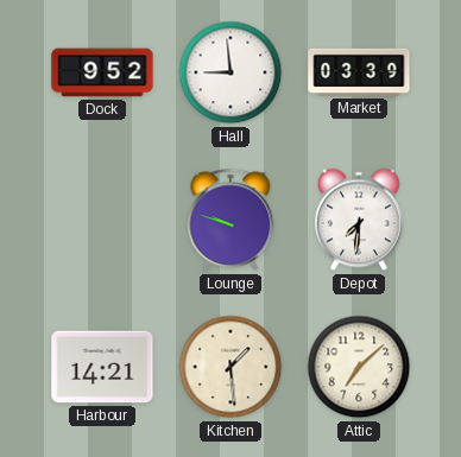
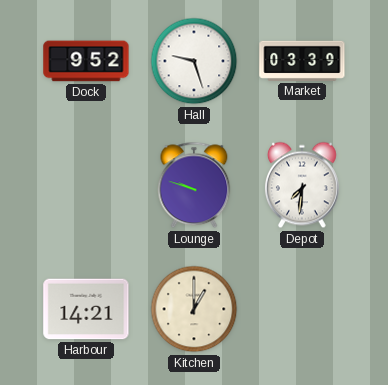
Hall: 8:59 -> 9:27
Kitchen: 1:29 -> 1:00
Attic: 7:08 -> none
